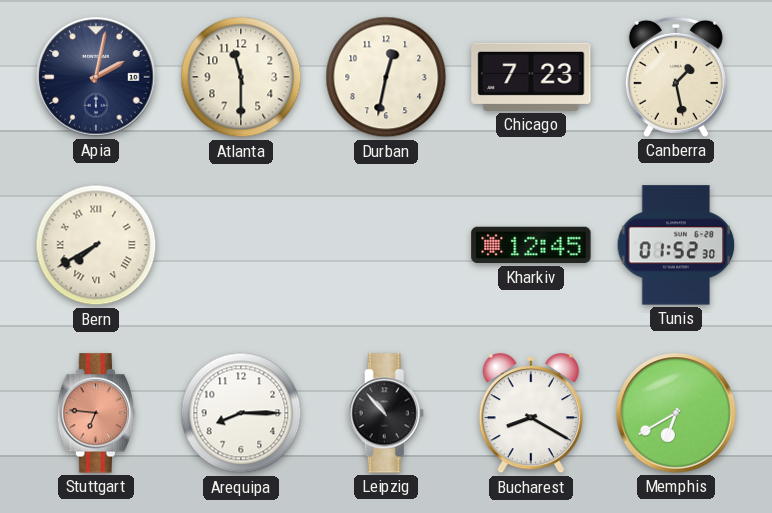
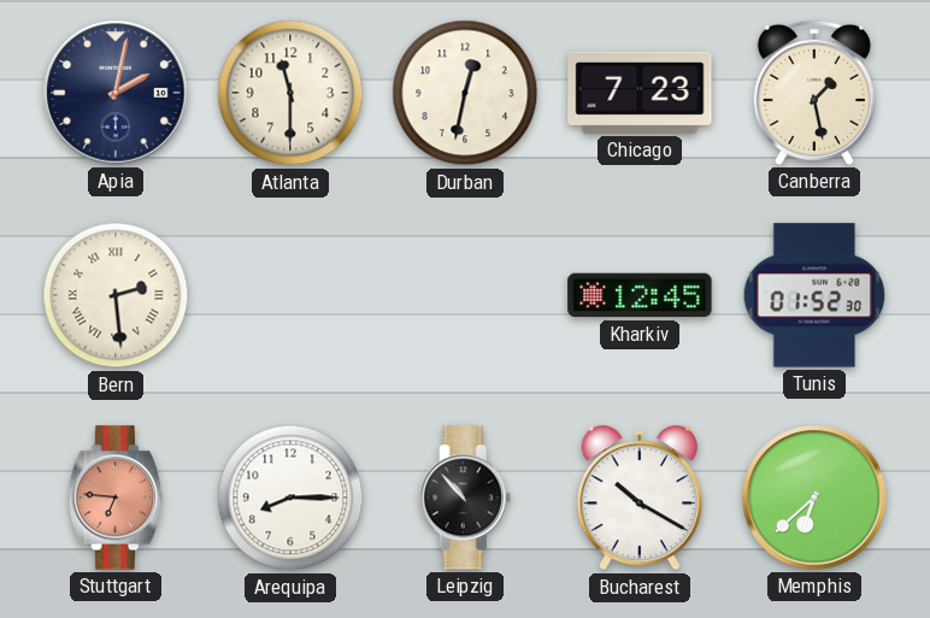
Bern: 7:40 -> 2:29
Bucharest: 8:20 -> 10:20
Memphis: 6:40 -> 6:38
